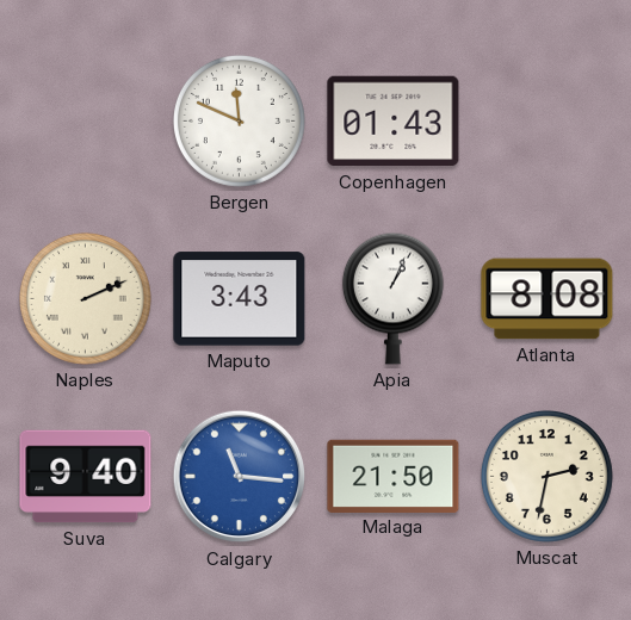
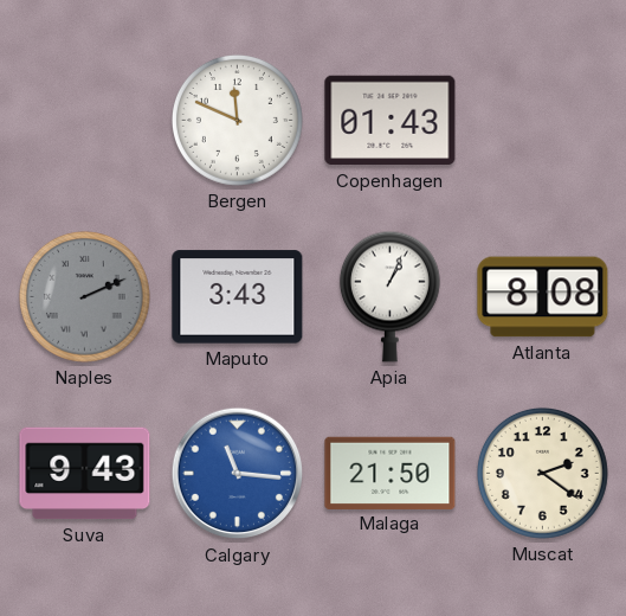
Naples dial: cream -> grey
Suva: 9:40 -> 9:43
Muscat: 2:32 -> 2:21
